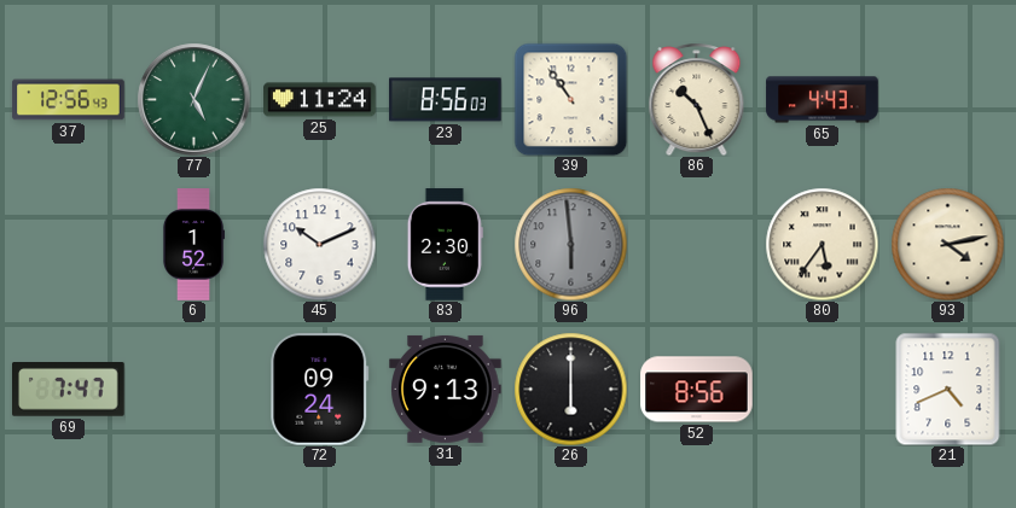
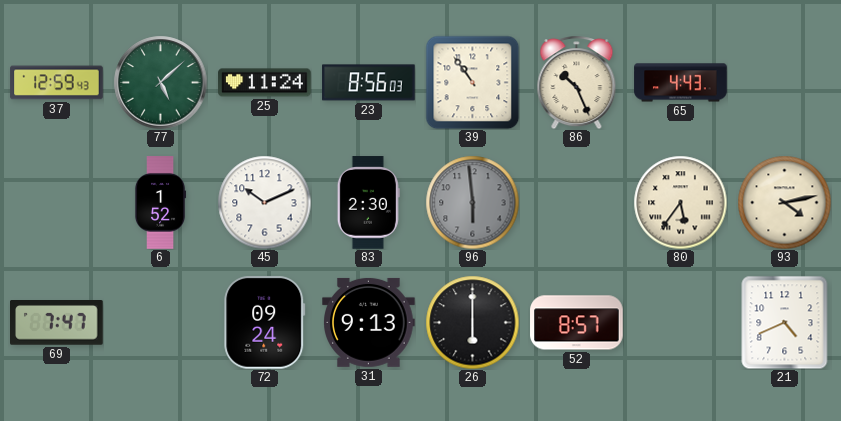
37: 12:56 -> 12:59
77: 5:04 -> 5:08
52: 8:56 -> 8:57
